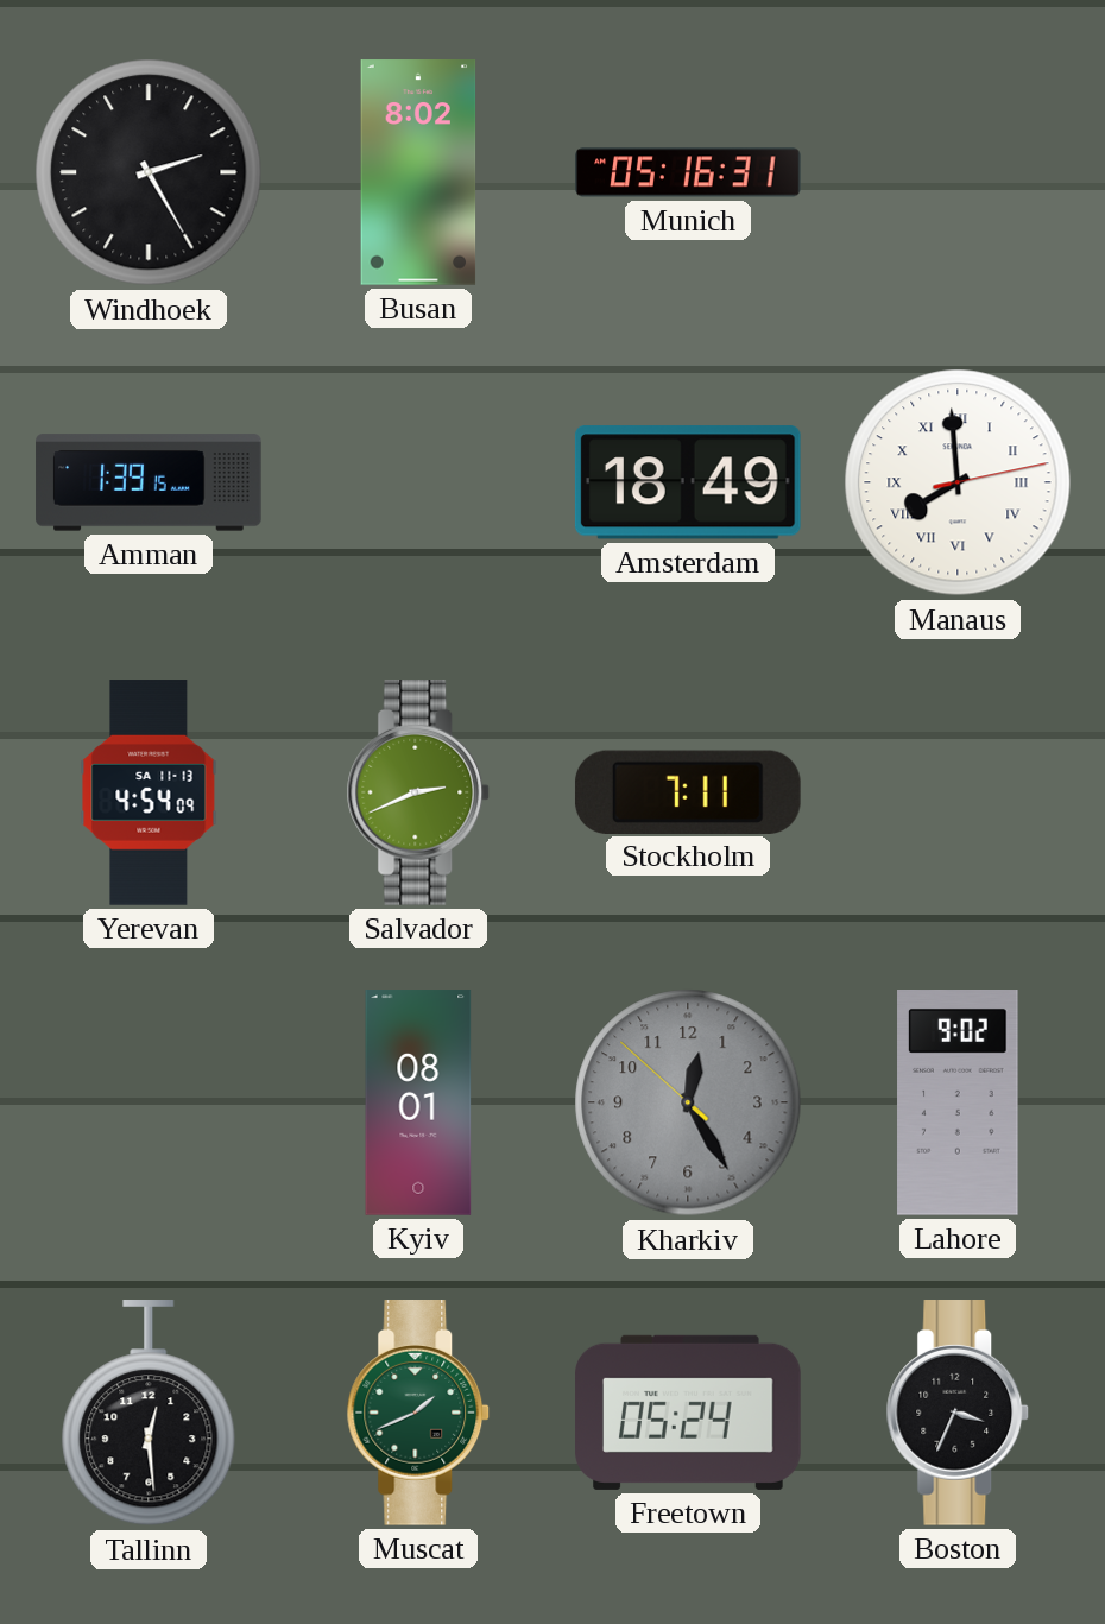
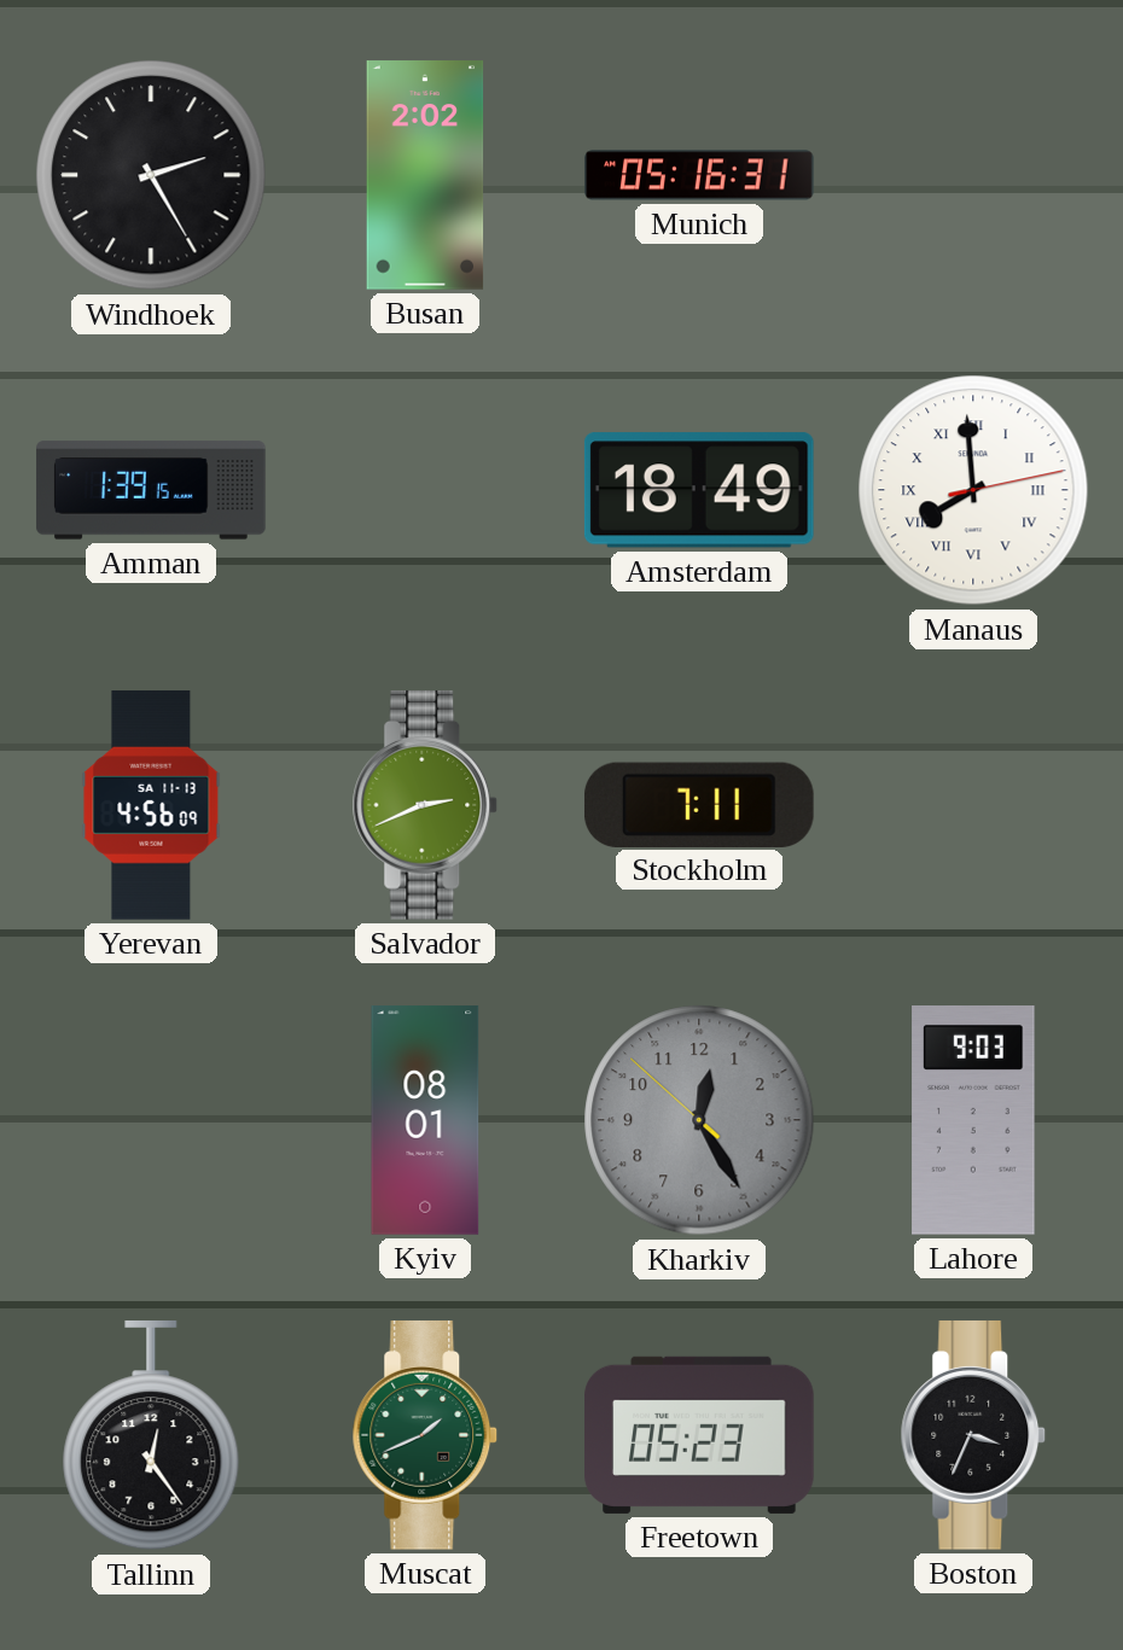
Busan: 8:02 -> 2:02
Yerevan: 4:54 -> 4:56
Lahore: 9:02 -> 9:03
Tallinn: 12:29 -> 12:24
Freetown: 05:24 -> 05:23
